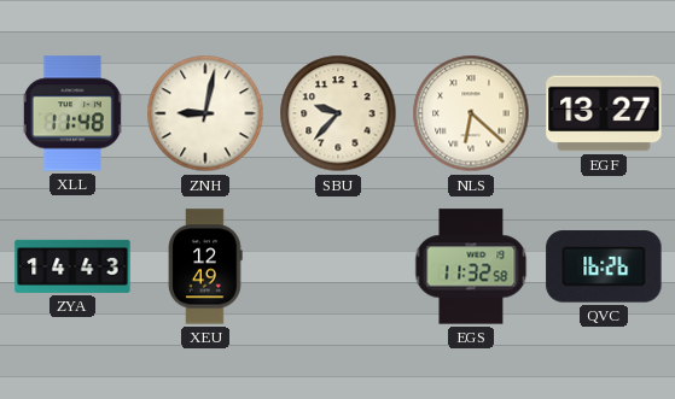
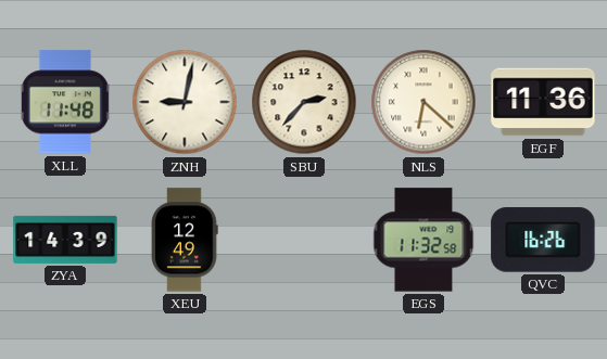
SBU: 9:37 -> 2:37
EGF: 13:27 -> 11:36
ZYA: 14:43 -> 14:39
